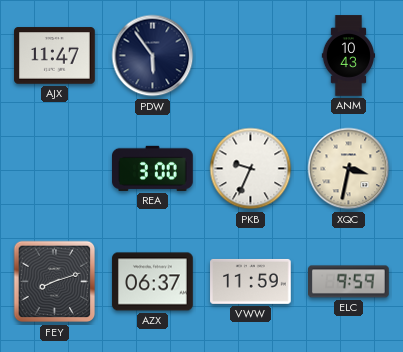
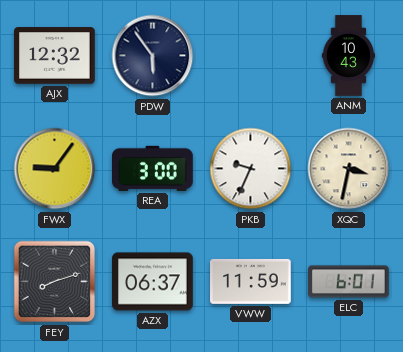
AJX: 11:47 -> 12:32
FWX: none -> 9:06
ELC: 9:59 -> 6:01
